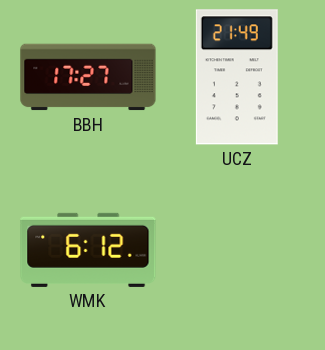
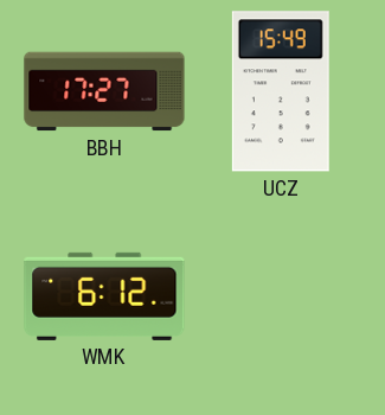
UCZ: 21:49 -> 15:49
